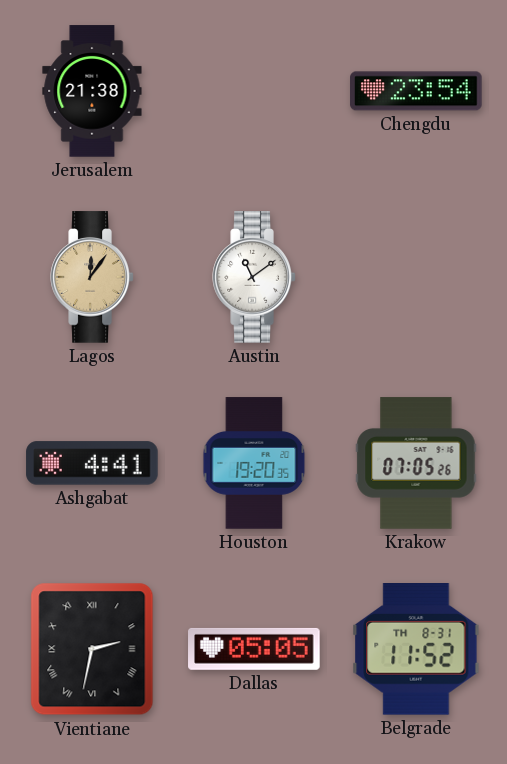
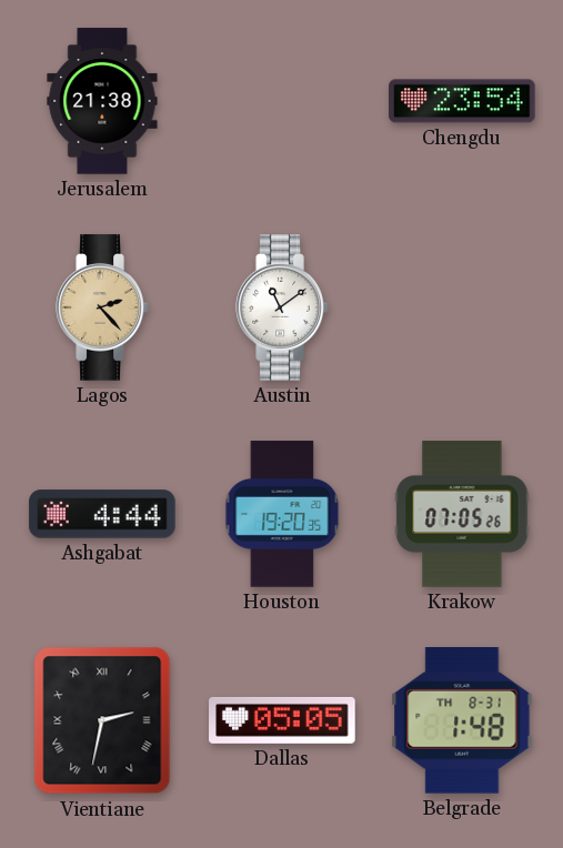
Lagos: 12:06 -> 2:23
Ashgabat: 4:41 -> 4:44
Belgrade: 11:52 -> 1:48
